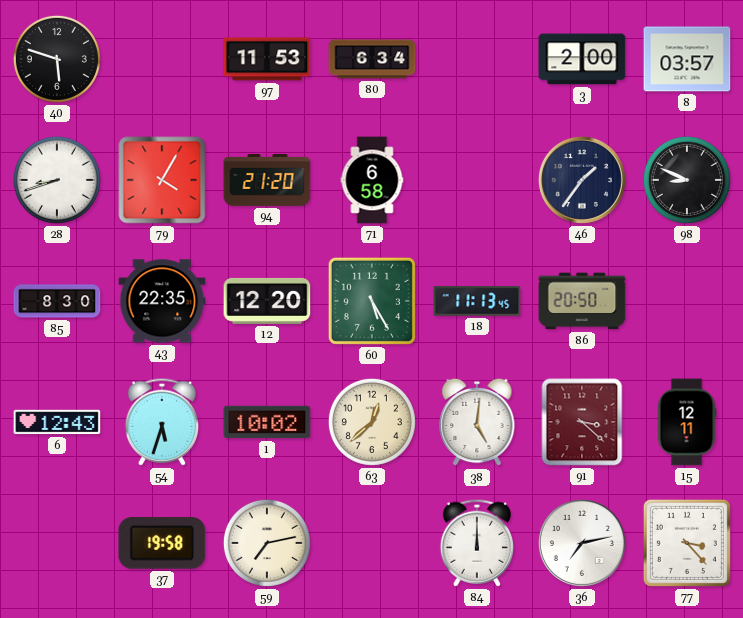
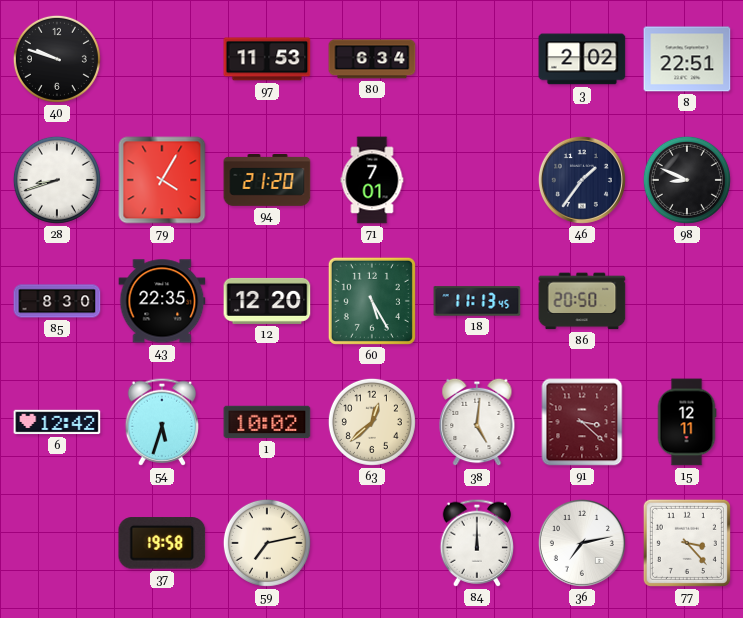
40: 5:48 -> 9:48
3: 2:00 -> 2:02
8: 03:57 -> 22:51
71: 6:58 -> 7:01
6: 12:43 -> 12:42
